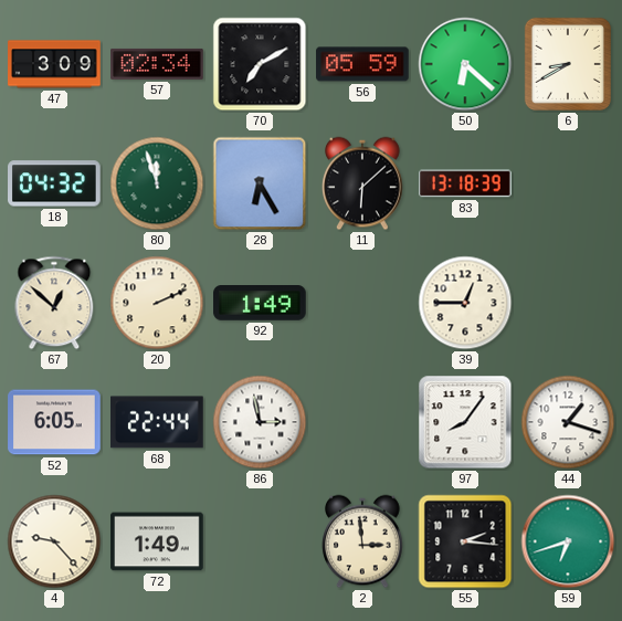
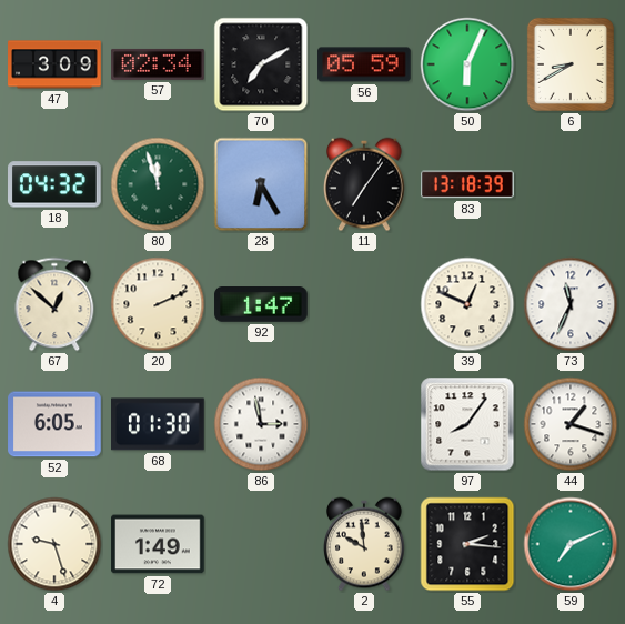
50: 6:22 -> 6:04
11: 6:08 -> 7:06
92: 1:49 -> 1:47
39: 12:45 -> 12:49
73: none -> 11:34
68: 22:44 -> 01:30
4: 9:23 -> 9:27
2: 2:59 -> 9:59
59: 6:42 -> 7:11
